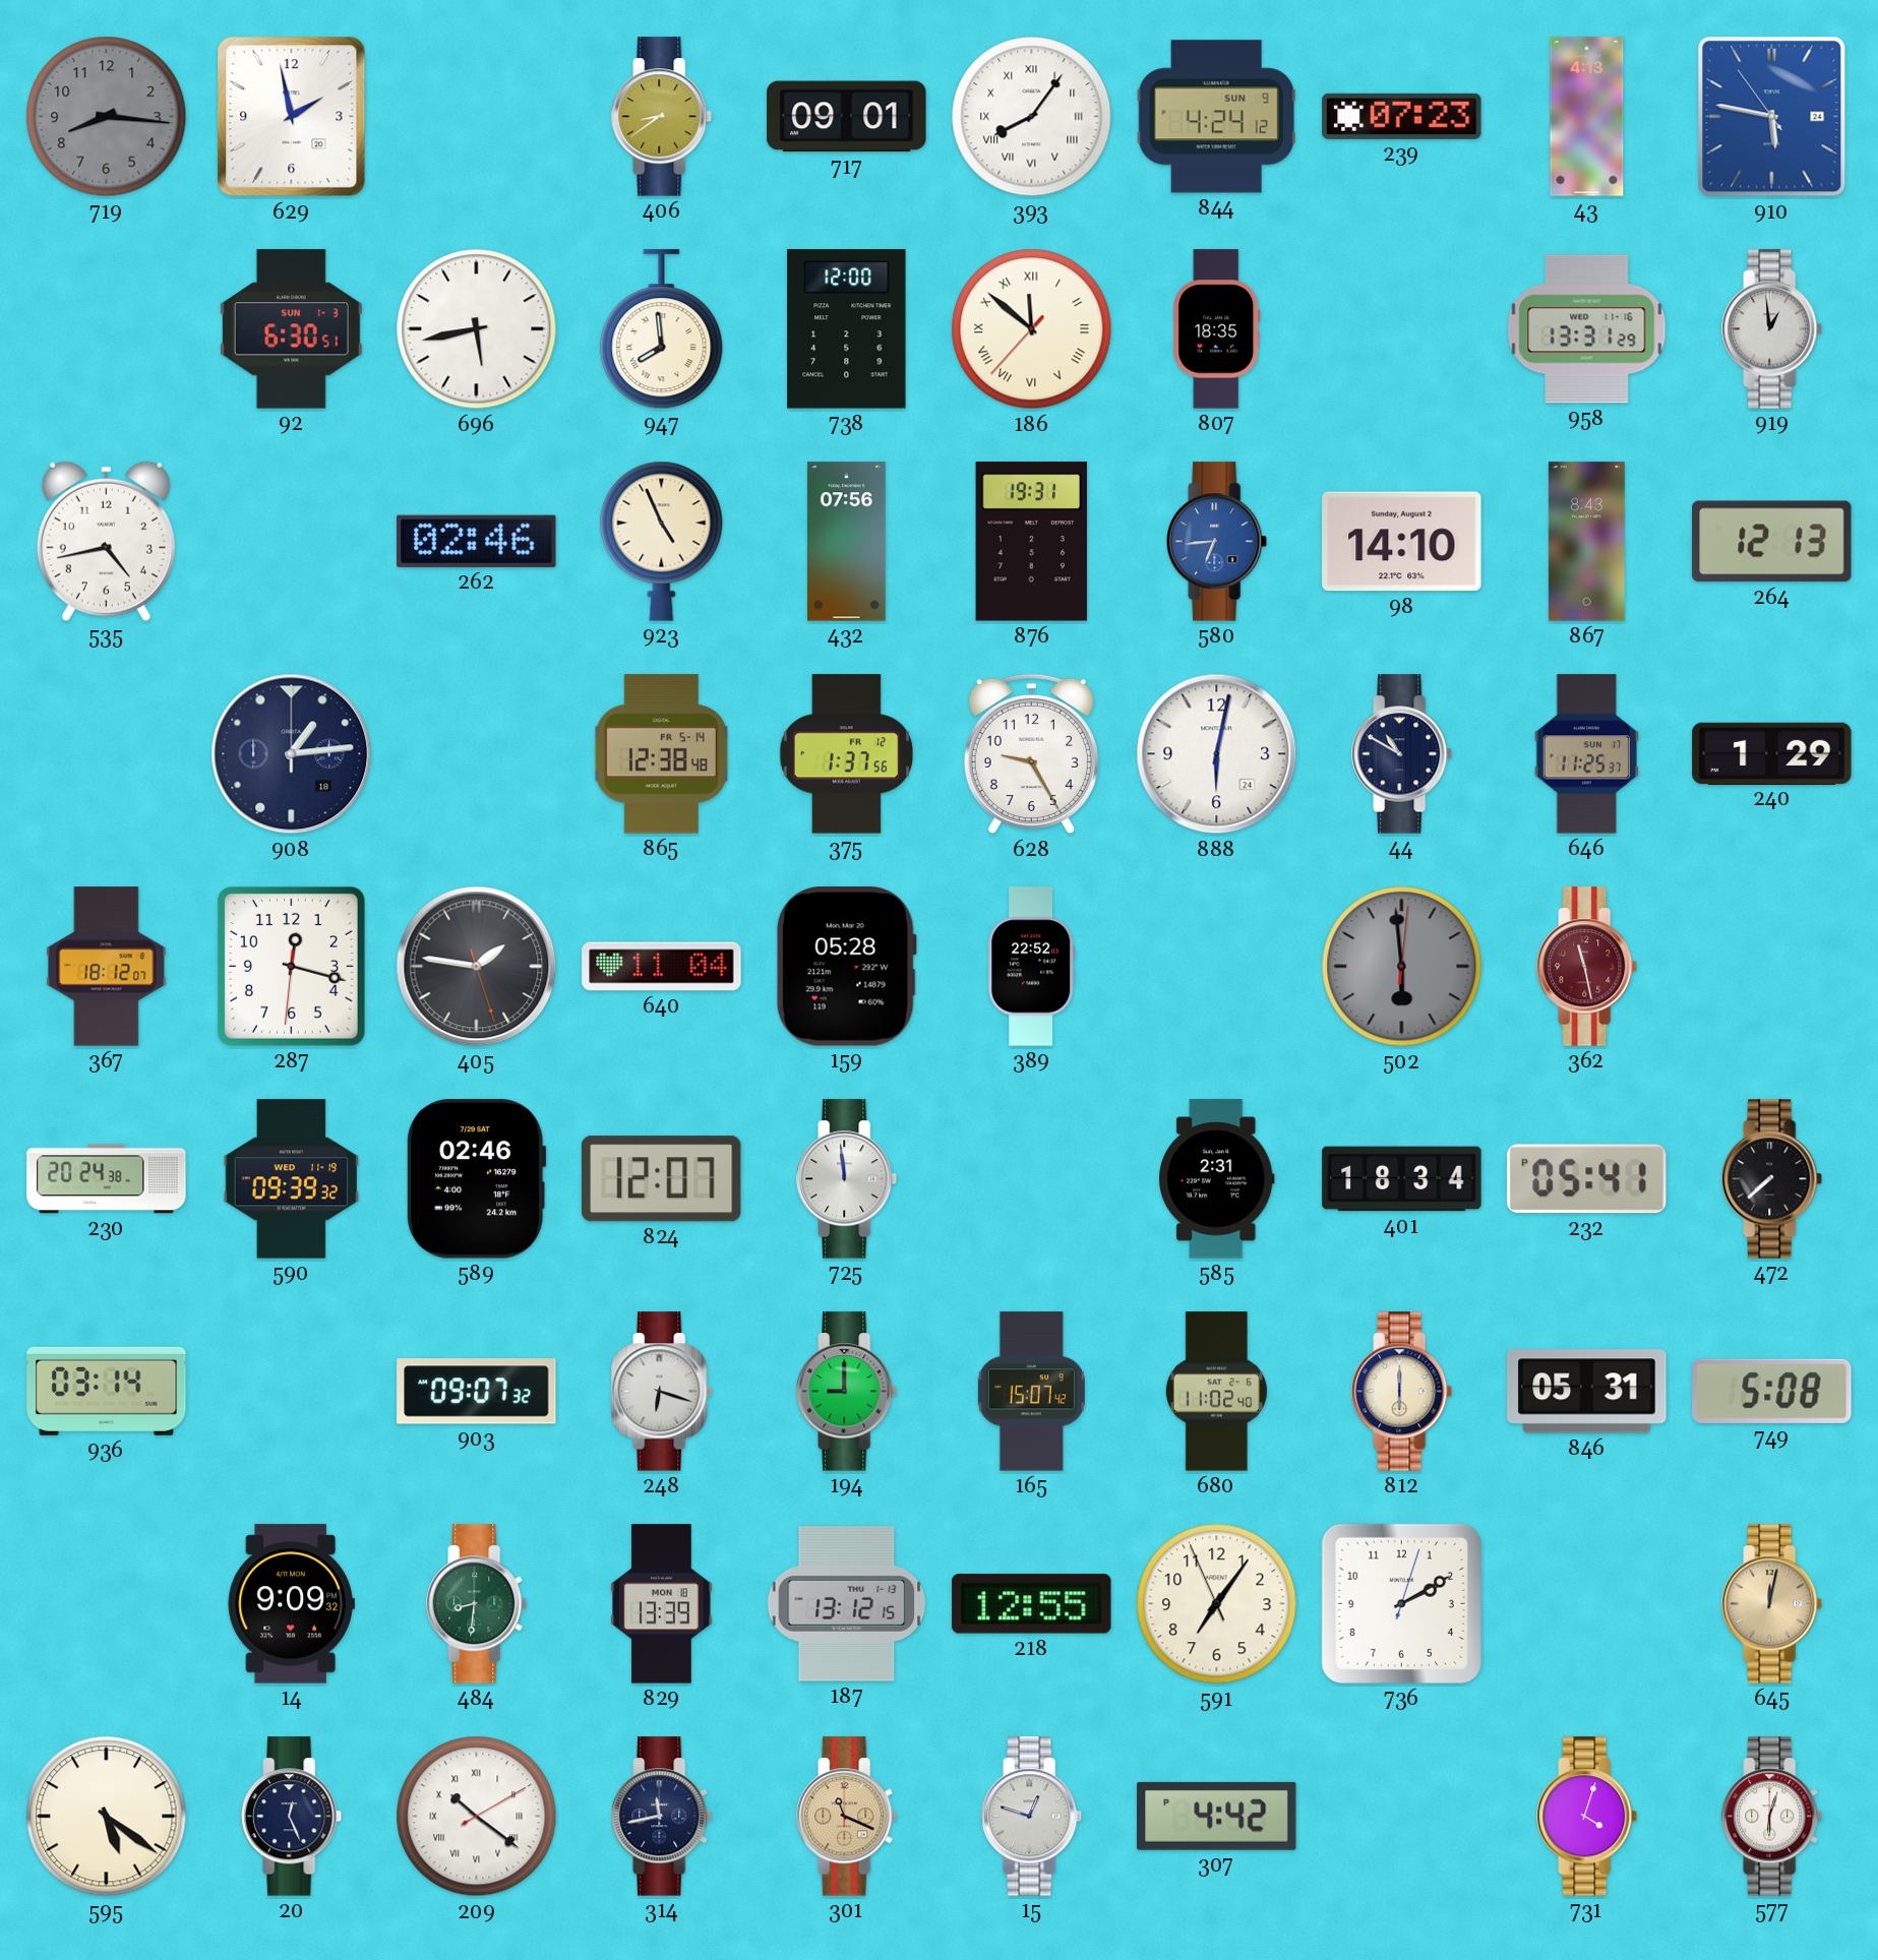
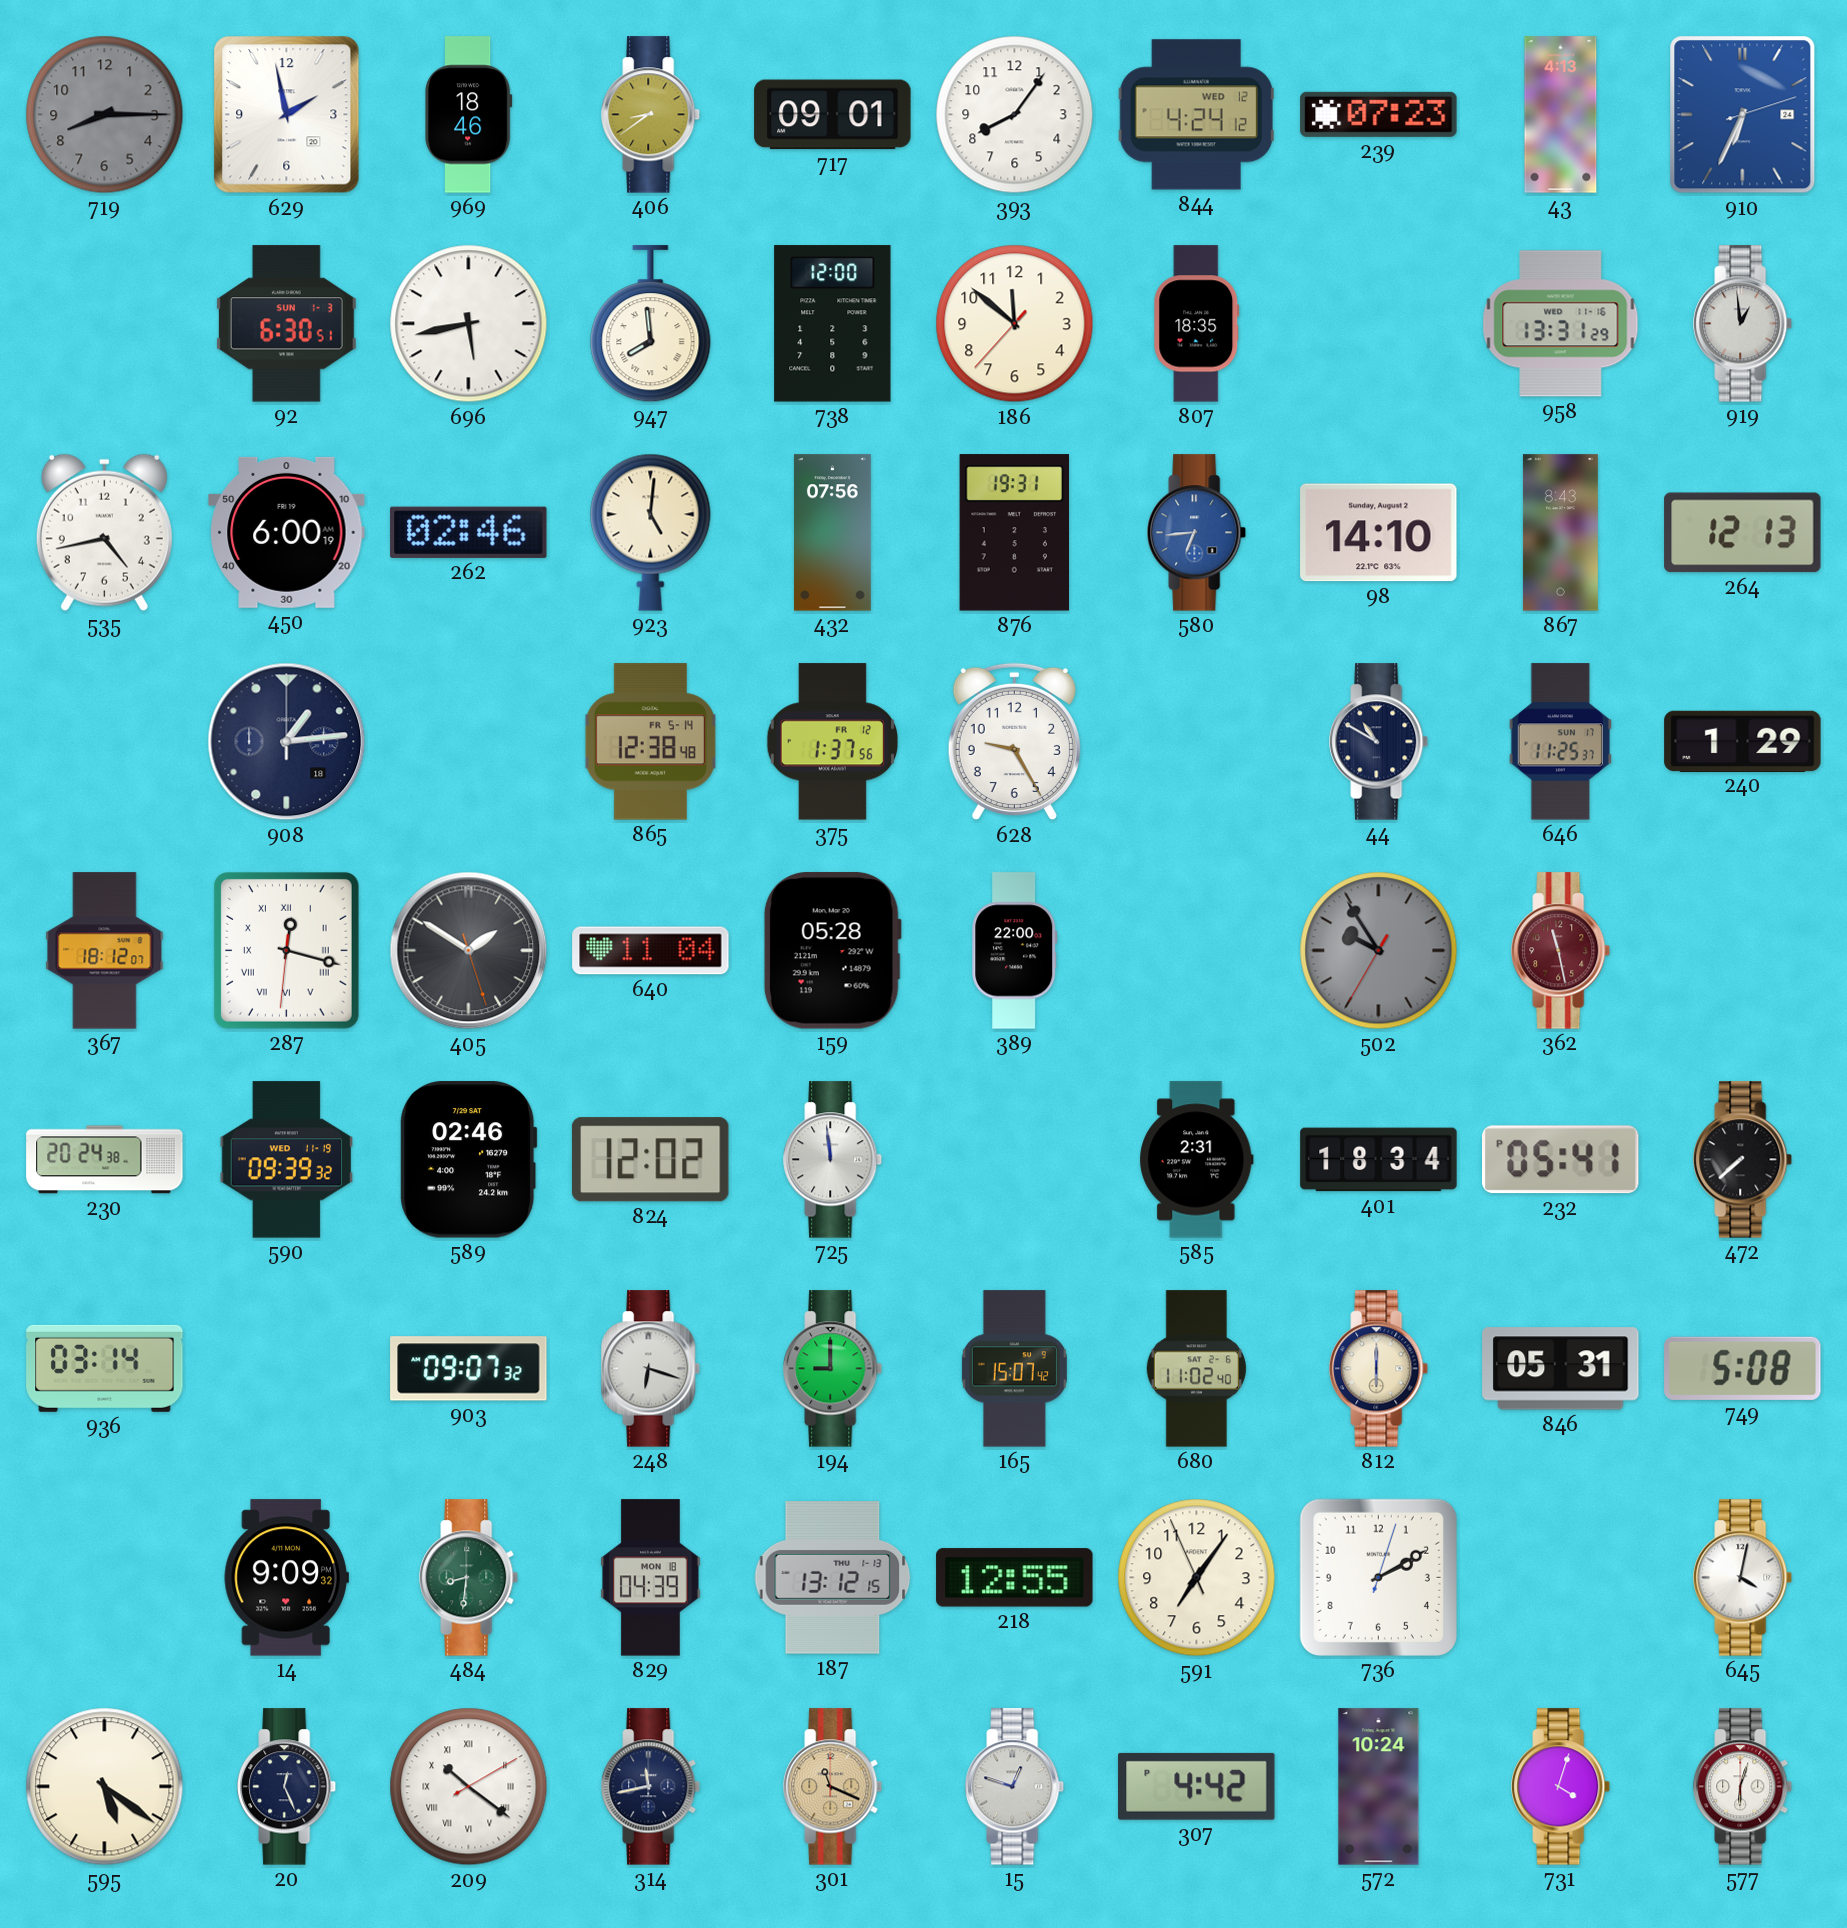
719: 8:16 -> 8:15
969: none -> 18:46
393 numerals: Roman -> Arabic
844 date: SUN 9 -> WED 12
910: 5:46 -> 6:34
186 numerals: Roman -> Arabic
450: none -> 6:00
923: 4:56 -> 5:01
888: 6:02 -> none
287 numerals: Arabic -> Roman
405: 1:46 -> 1:50
389: 22:52 -> 22:00
502: 5:59 -> 9:54
824: 12:07 -> 12:02
829: 13:39 -> 04:39
645: 12:02 -> 4:02
645 dial: champagne -> white
572: none -> 10:24
